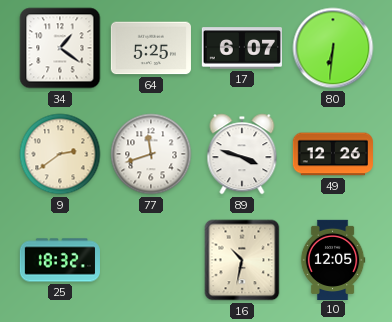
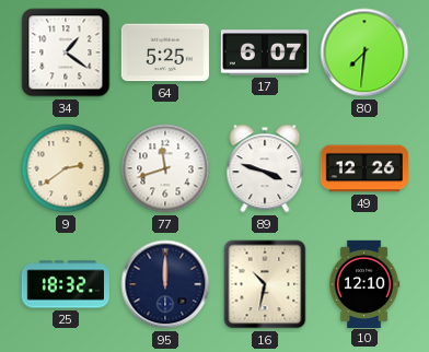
80: 6:31 -> 7:31
95: none -> 12:00
10: 12:05 -> 12:10
